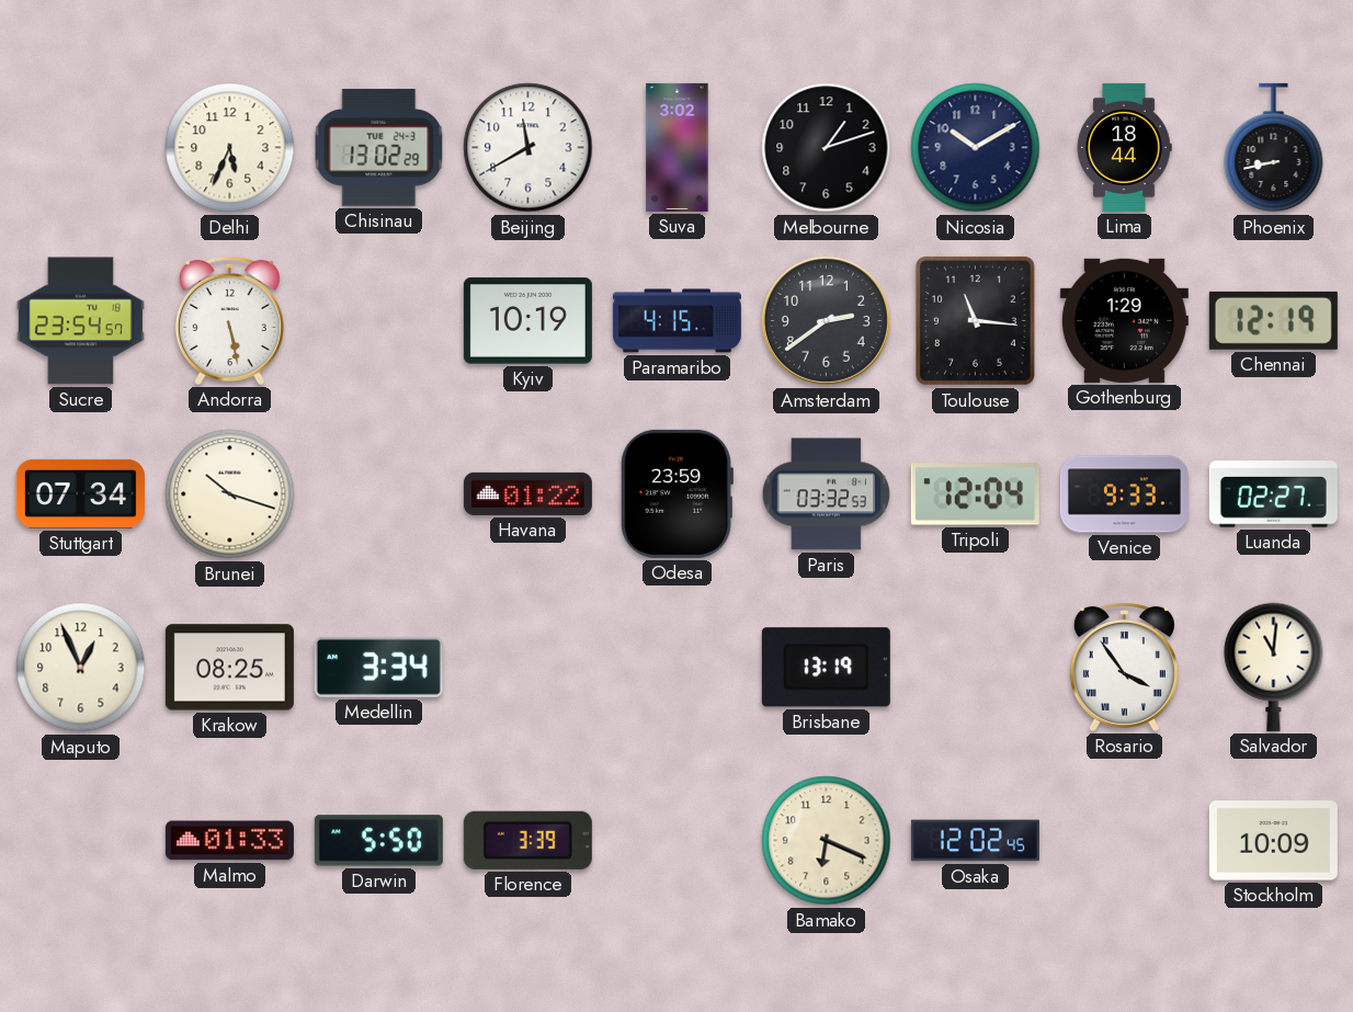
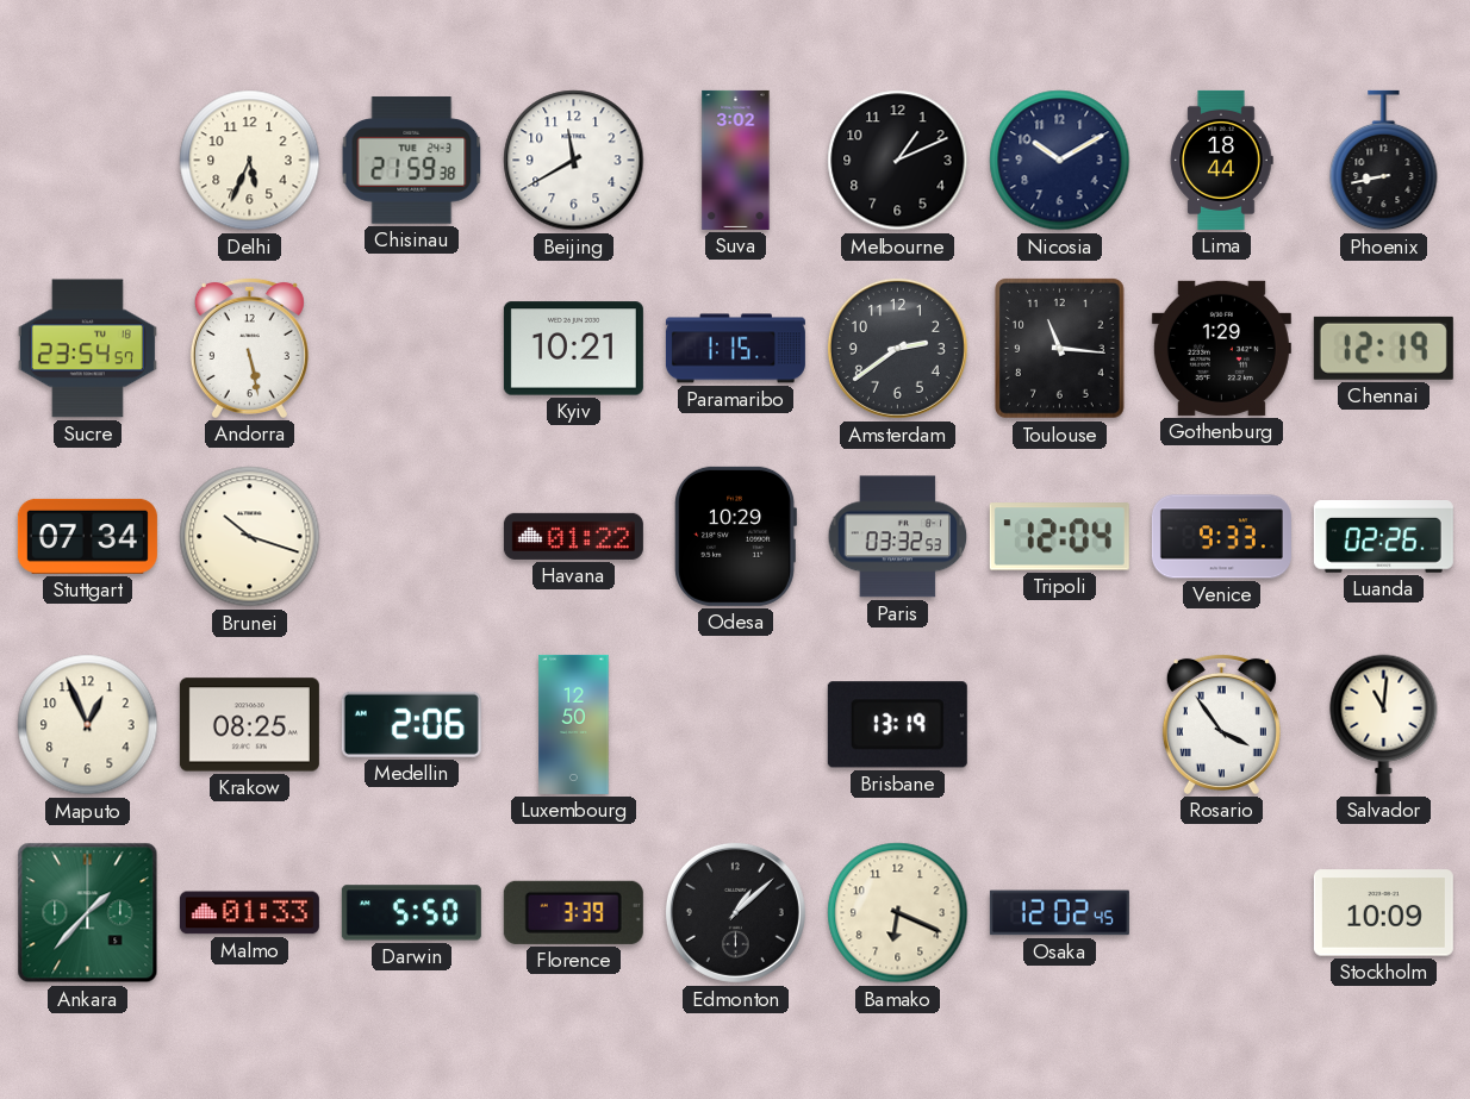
Chisinau: 13:02 -> 21:59
Melbourne: 1:12 -> 1:11
Kyiv: 10:19 -> 10:21
Paramaribo: 4:15 -> 1:15
Odesa: 23:59 -> 10:29
Luanda: 02:27 -> 02:26
Medellin: 3:34 -> 2:06
Luxembourg: none -> 12:50
Ankara: none -> 1:37
Edmonton: none -> 1:08
